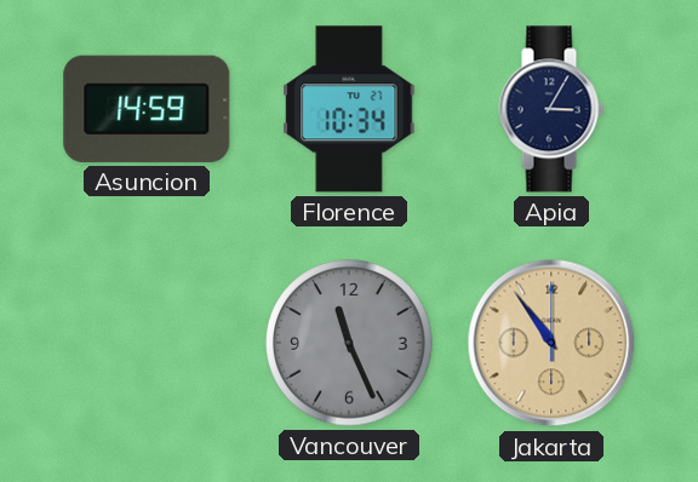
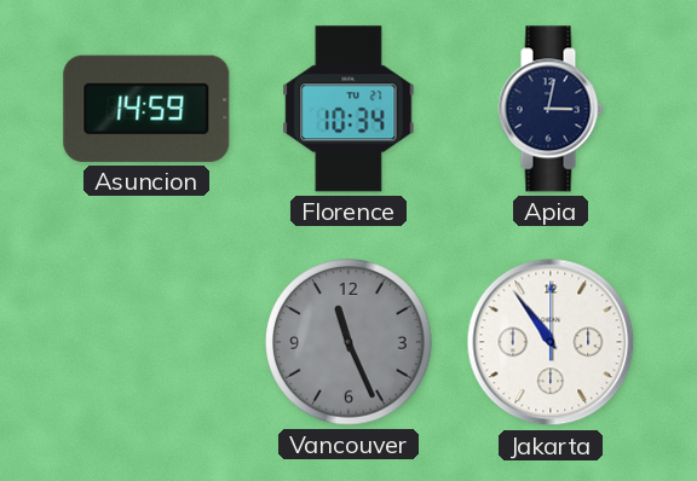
Apia: 3:05 -> 3:02
Jakarta dial: champagne -> white
